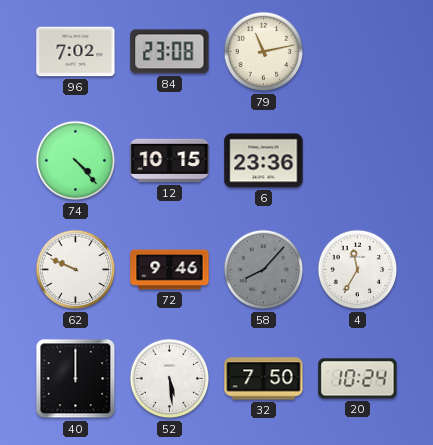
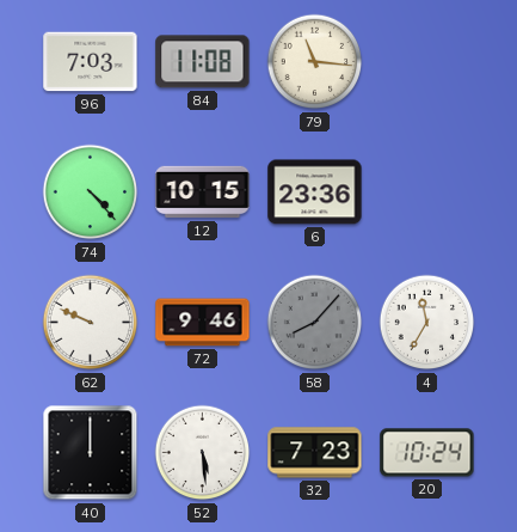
96: 7:02 -> 7:03
84: 23:08 -> 11:08
79: 11:13 -> 11:16
32: 7:50 -> 7:23
